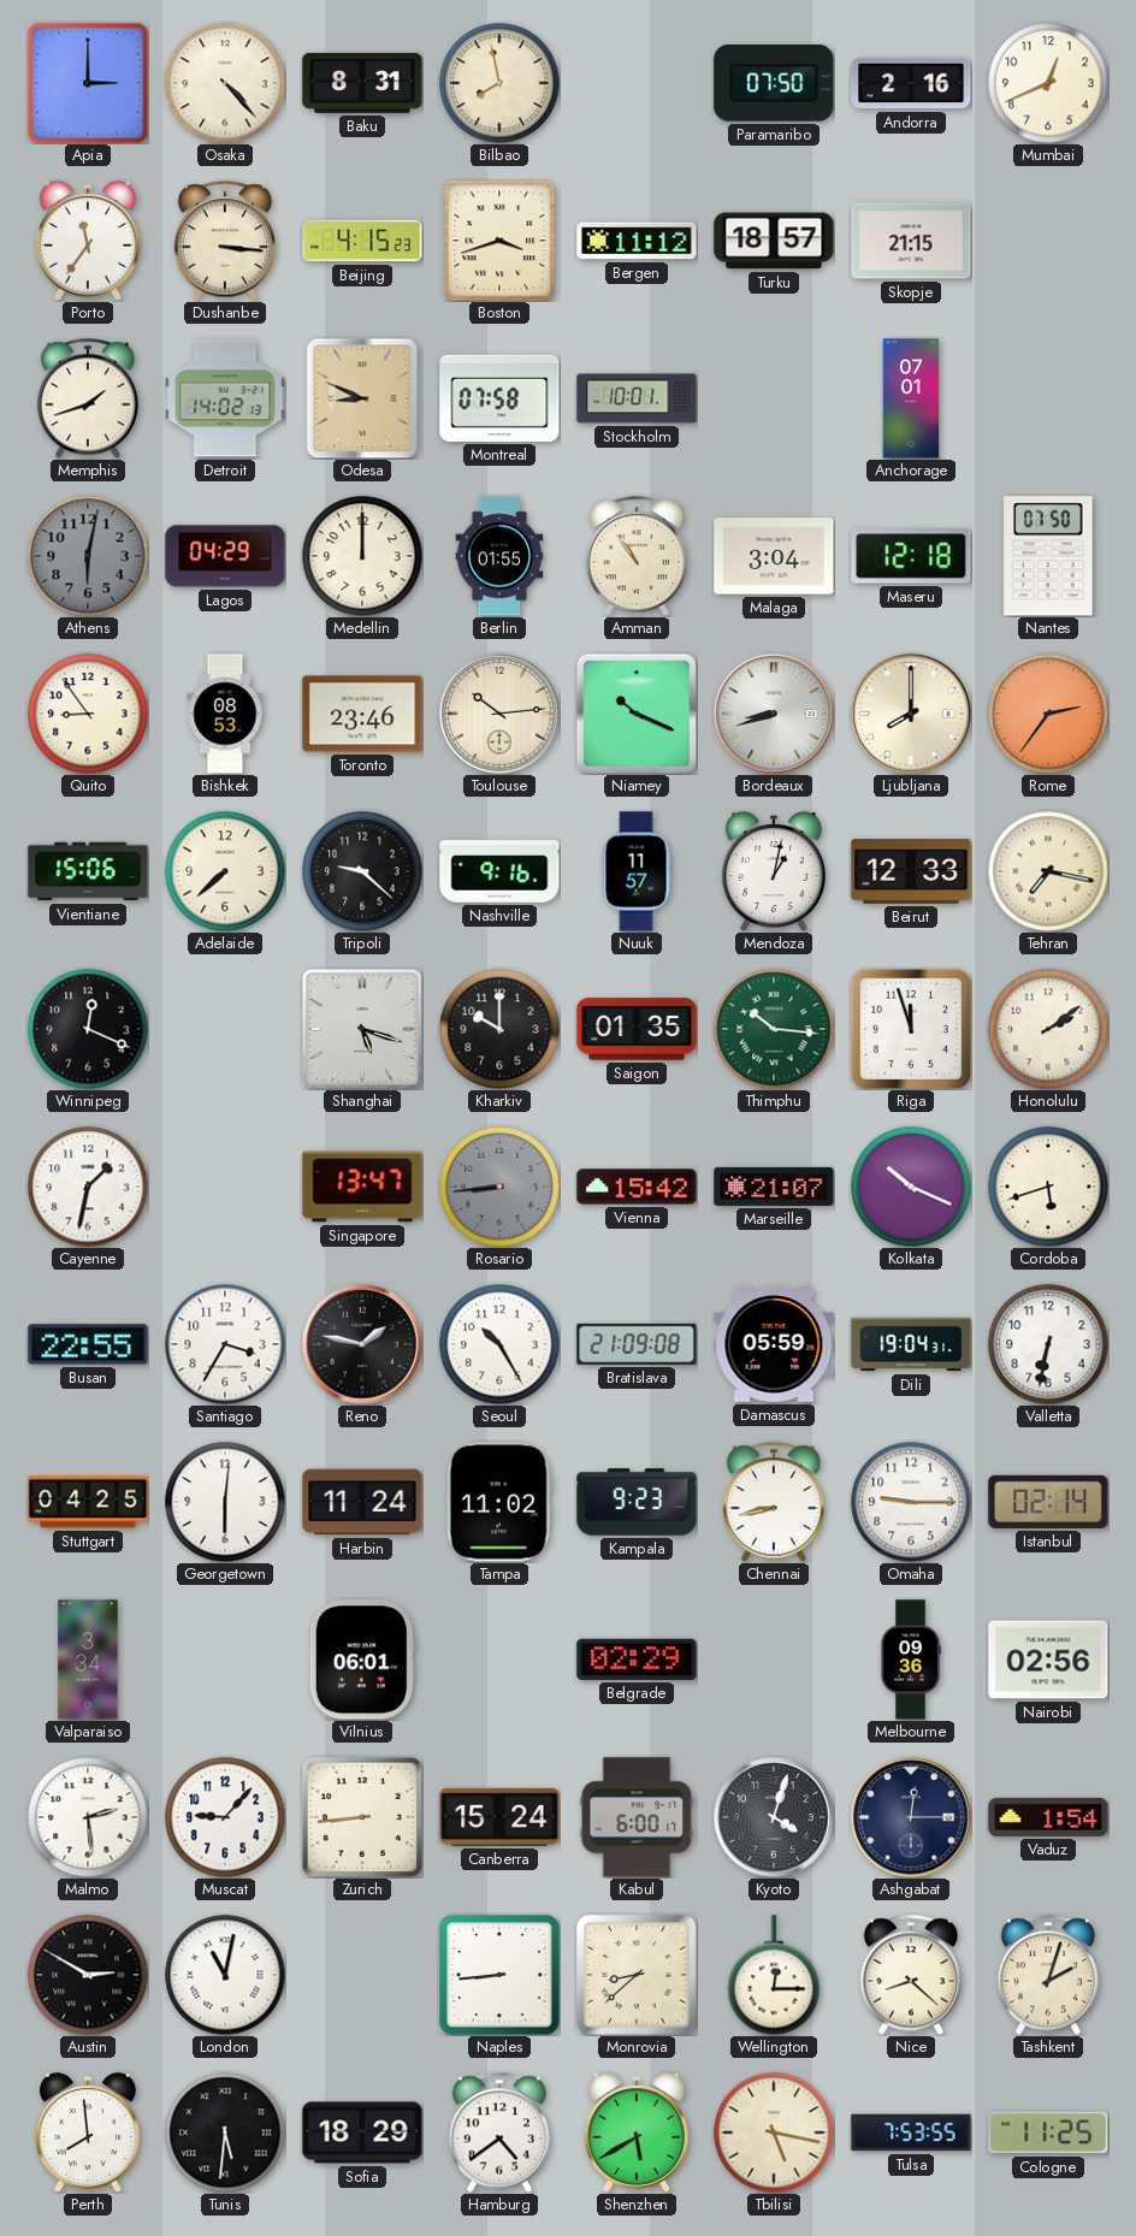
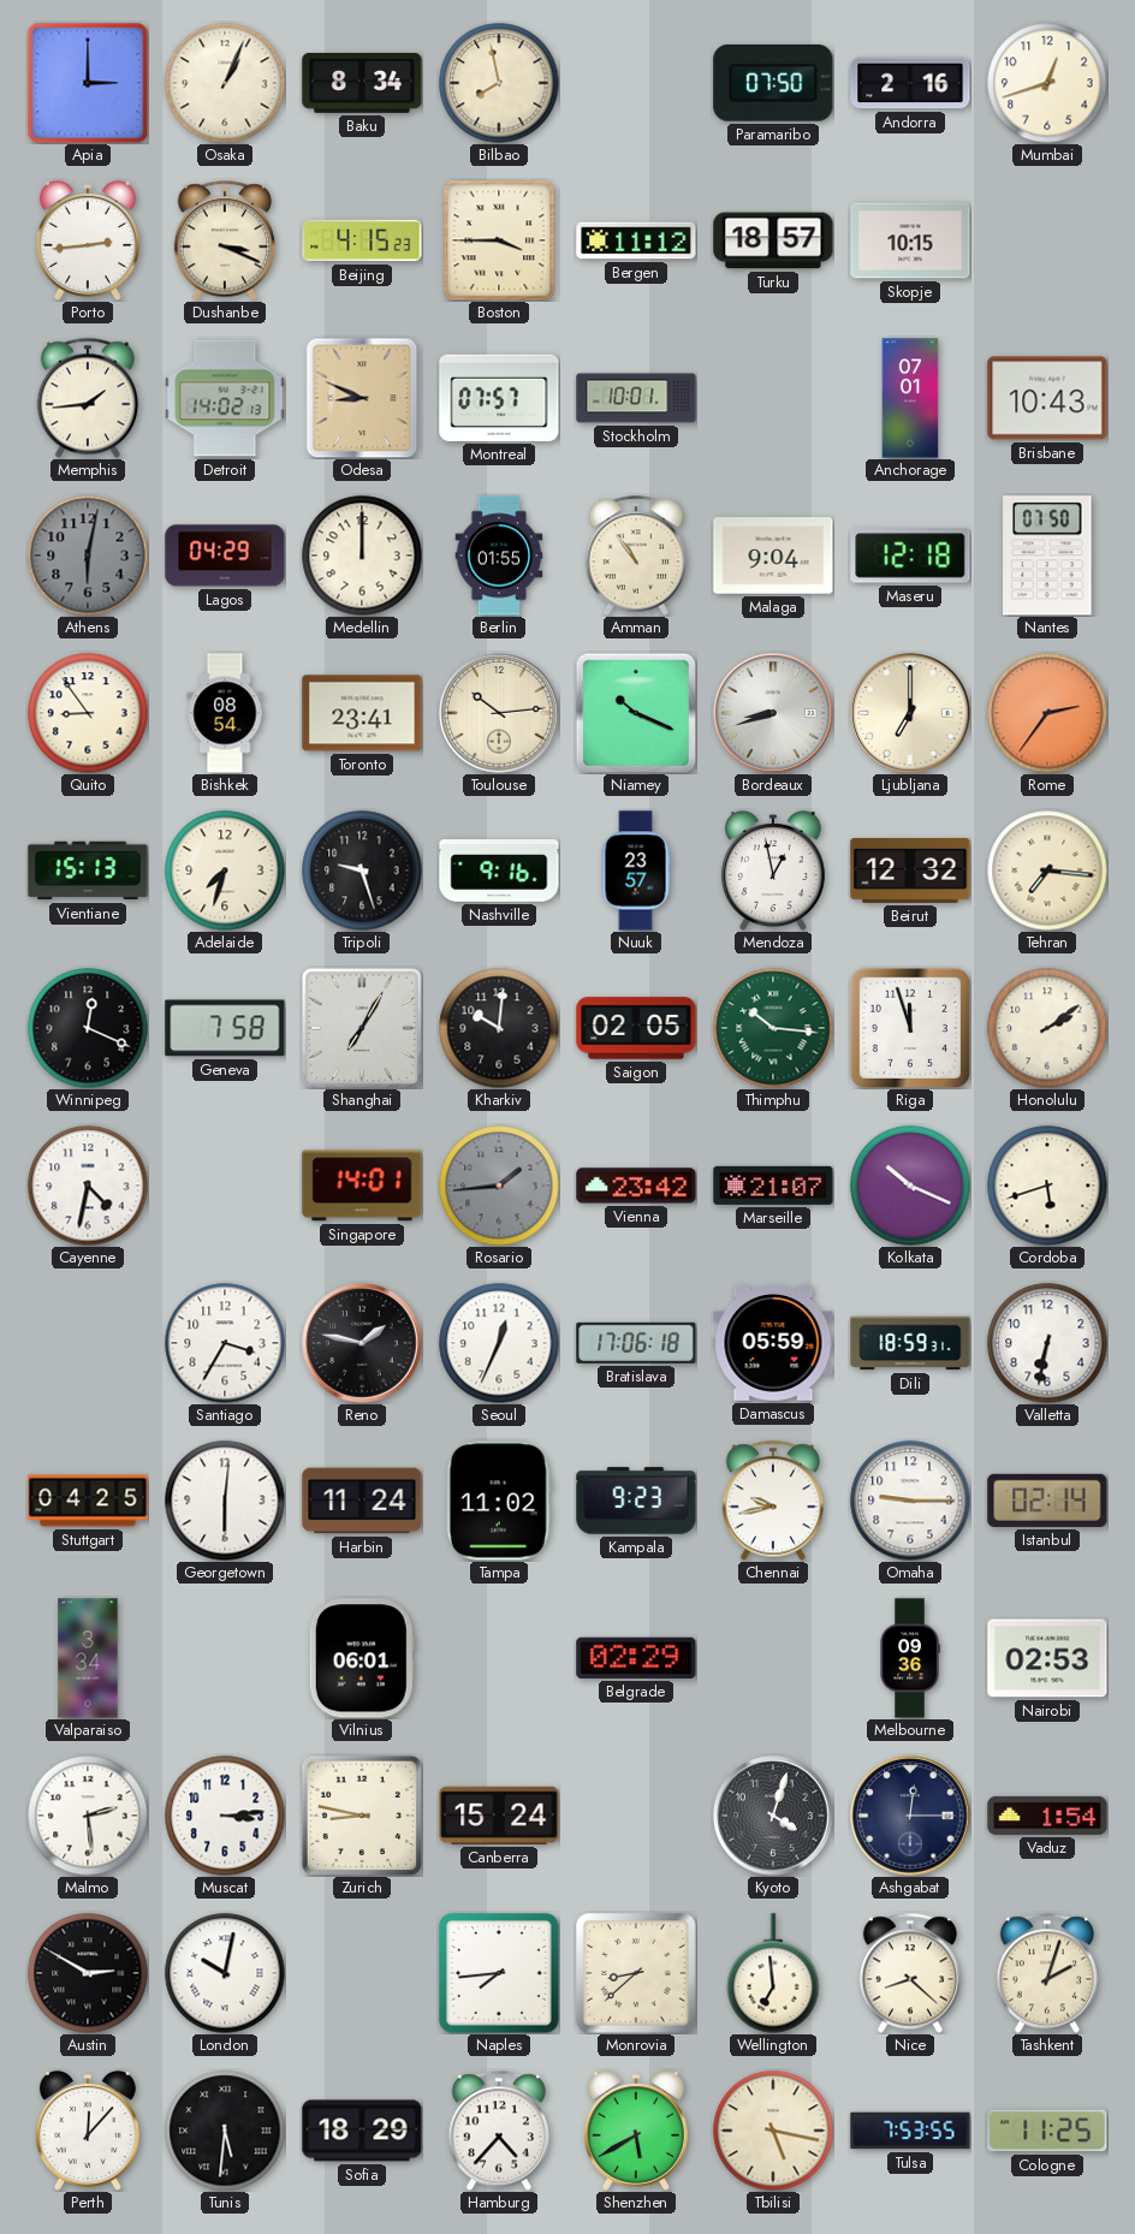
Osaka: 4:23 -> 1:04
Baku: 8:31 -> 8:34
Mumbai: 12:41 -> 12:42
Porto: 11:36 -> 2:44
Dushanbe: 3:16 -> 3:19
Boston: 3:42 -> 3:45
Skopje: 21:15 -> 10:15
Memphis: 1:42 -> 1:44
Montreal: 07:58 -> 07:57
Brisbane: none -> 10:43
Malaga: 3:04 -> 9:04
Bishkek: 08:53 -> 08:54
Toronto: 23:46 -> 23:41
Ljubljana: 8:00 -> 7:00
Vientiane: 15:06 -> 15:13
Adelaide: 7:38 -> 7:33
Tripoli: 9:22 -> 9:27
Nuuk: 11:57 -> 23:57
Mendoza: 1:02 -> 12:58
Beirut: 12:33 -> 12:32
Tehran: 7:17 -> 7:16
Geneva: none -> 7:58
Shanghai: 5:18 -> 7:05
Kharkiv: 10:00 -> 10:01
Saigon: 01:35 -> 02:05
Cayenne: 1:32 -> 4:32
Singapore: 13:47 -> 14:01
Rosario: 8:44 -> 1:44
Vienna: 15:42 -> 23:42
Busan: 22:55 -> none
Seoul: 10:25 -> 12:34
Bratislava: 21:09 -> 17:06
Dili: 19:04 -> 18:59
Chennai: 8:43 -> 9:43
Nairobi: 02:56 -> 02:53
Muscat: 9:07 -> 3:14
Zurich: 8:44 -> 8:47
Kabul: 6:00 -> none
London: 11:02 -> 10:02
Naples: 8:44 -> 7:44
Wellington: 12:15 -> 6:59
Perth: 7:59 -> 12:07
Hamburg: 4:39 -> 4:37
